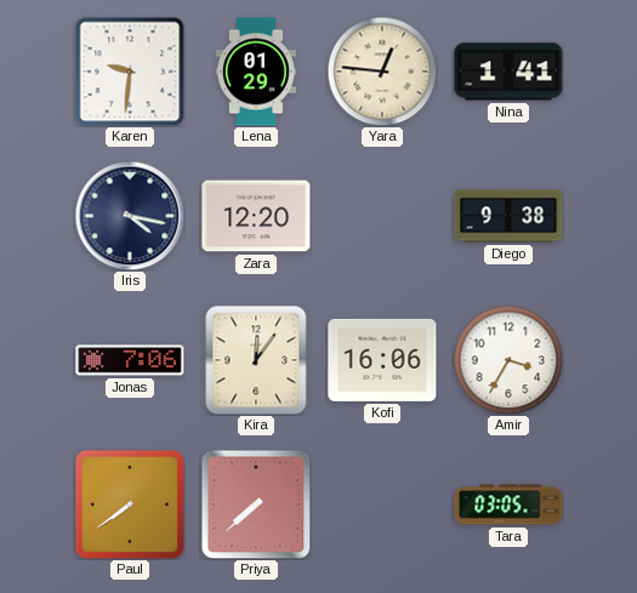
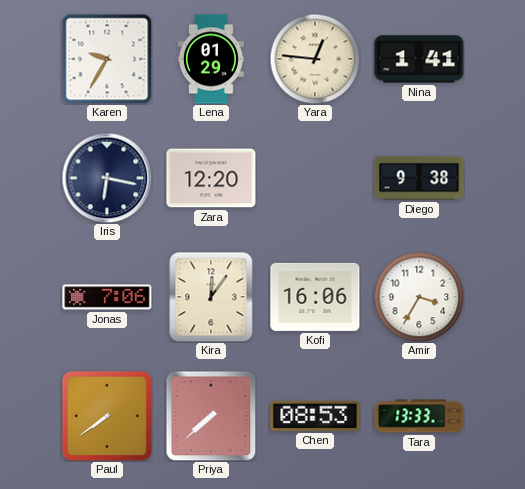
Karen: 9:31 -> 9:35
Iris: 4:17 -> 6:17
Chen: none -> 08:53
Tara: 03:05 -> 13:33
